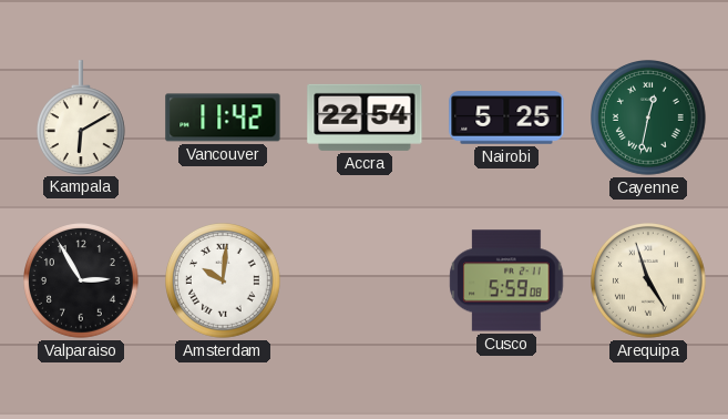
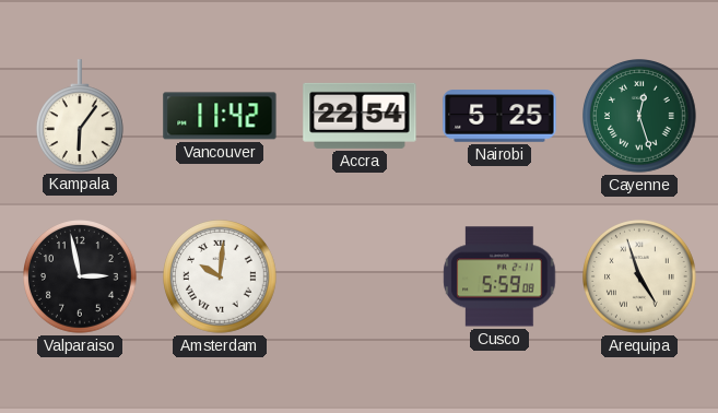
Kampala: 6:10 -> 6:06
Cayenne: 12:32 -> 12:27
Valparaiso: 2:55 -> 2:58
